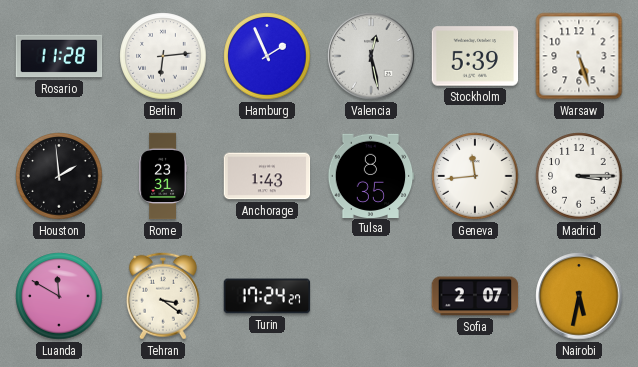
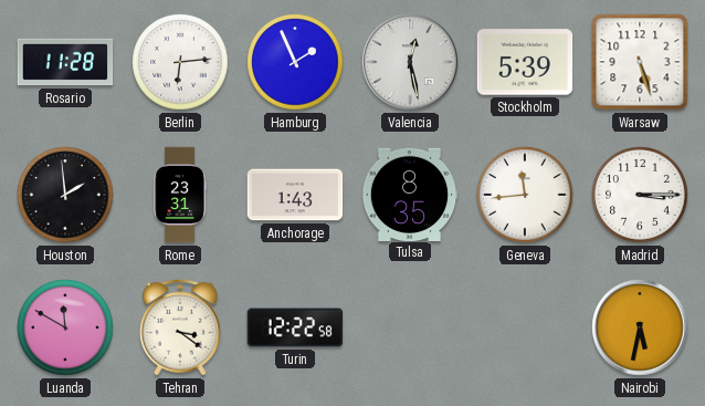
Turin: 17:24 -> 12:22
Sofia: 2:07 -> none
